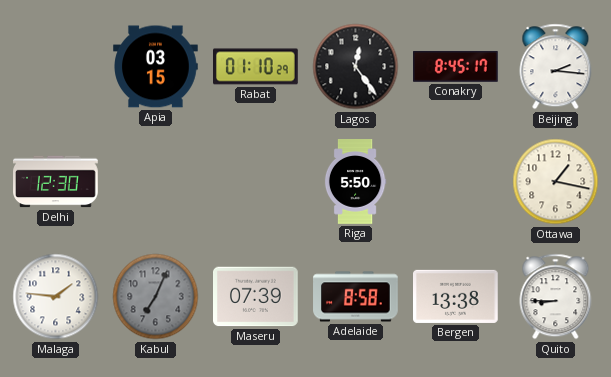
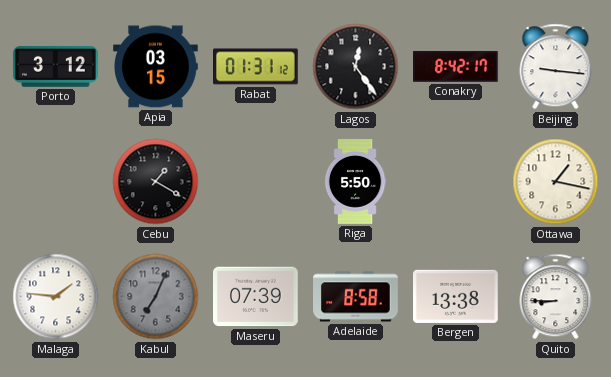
Porto: none -> 3:12
Rabat: 01:10 -> 01:31
Conakry: 8:45 -> 8:42
Beijing: 2:16 -> 9:16
Delhi: 12:30 -> none
Cebu: none -> 1:20
